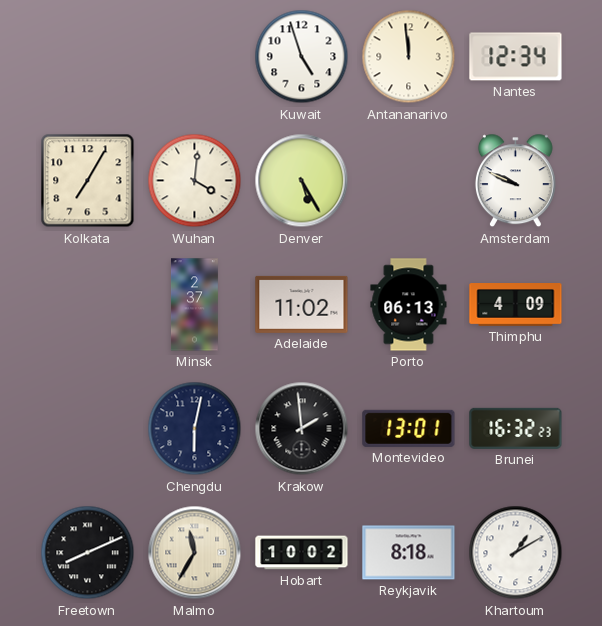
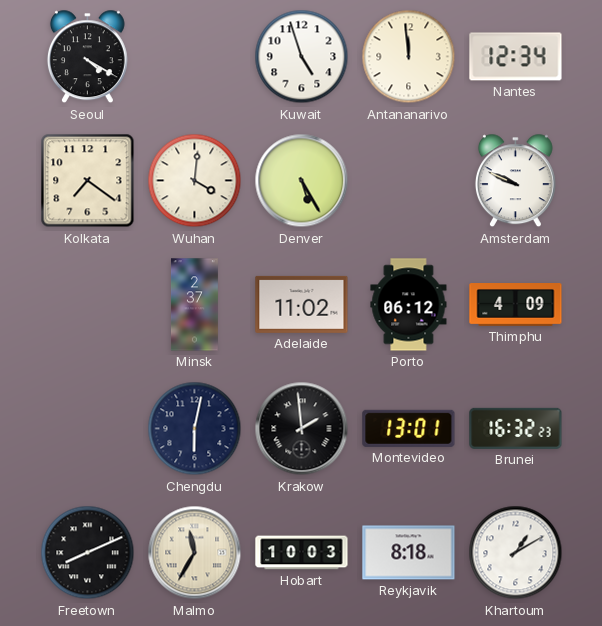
Seoul: none -> 4:20
Kolkata: 7:05 -> 7:21
Porto: 06:13 -> 06:12
Hobart: 10:02 -> 10:03
